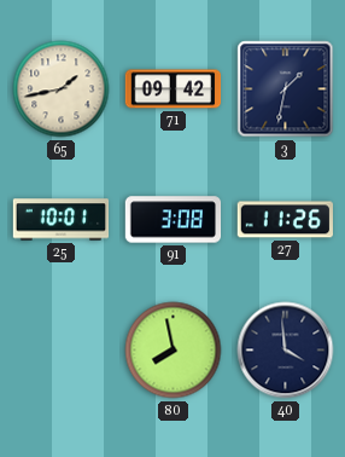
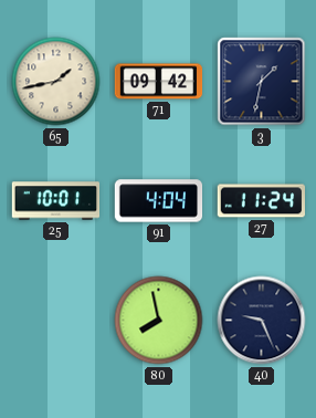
91: 3:08 -> 4:04
27: 11:26 -> 11:24
40: 3:59 -> 9:26
